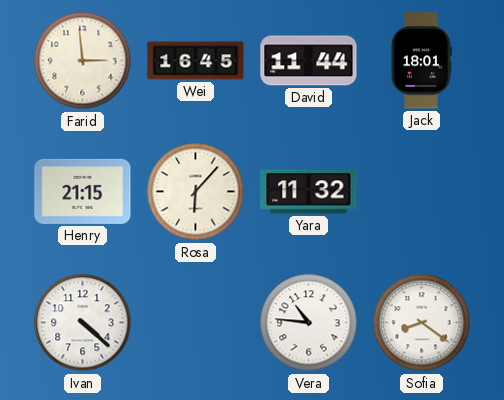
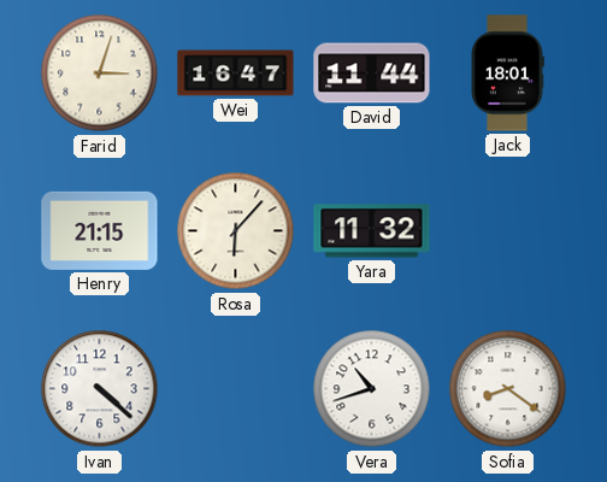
Farid: 2:59 -> 3:03
Wei: 16:45 -> 16:47
Vera: 10:46 -> 10:42
